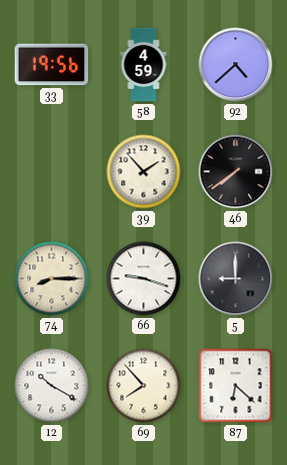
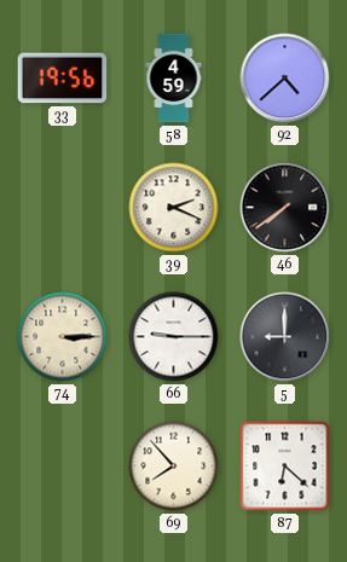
39: 1:53 -> 2:19
74: 8:15 -> 3:15
66: 9:18 -> 9:15
12: 10:20 -> none
